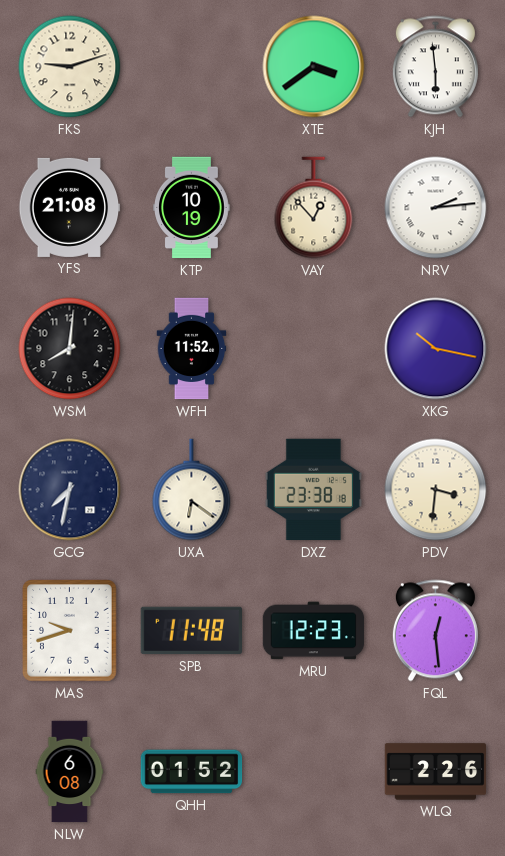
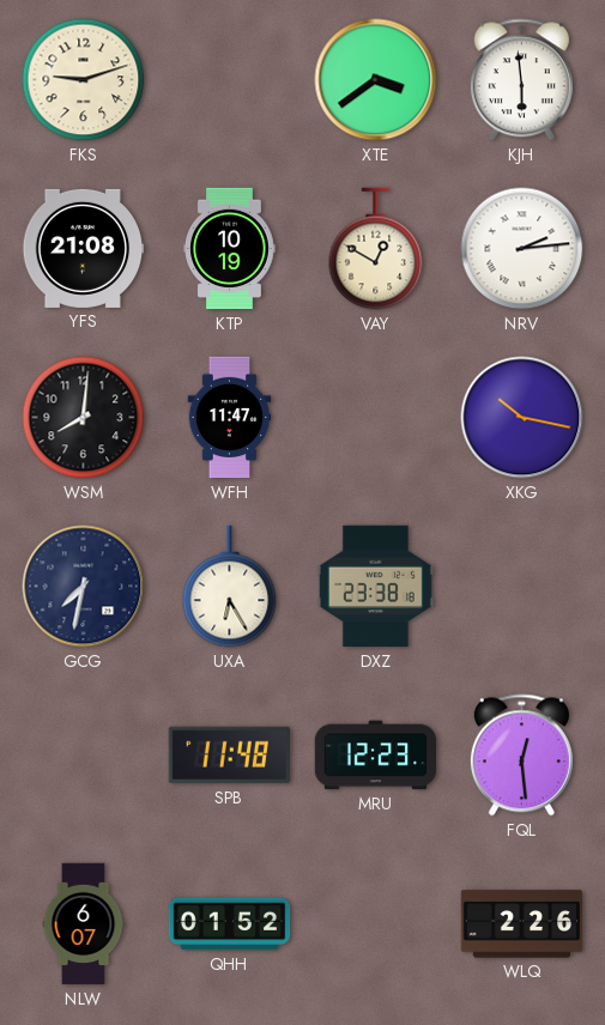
VAY: 12:53 -> 12:50
WFH: 11:52 -> 11:47
UXA: 6:21 -> 6:25
PDV: 3:31 -> none
MAS: 9:42 -> none
NLW: 6:08 -> 6:07
